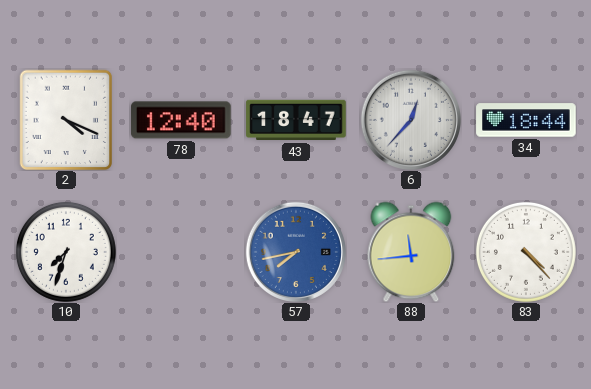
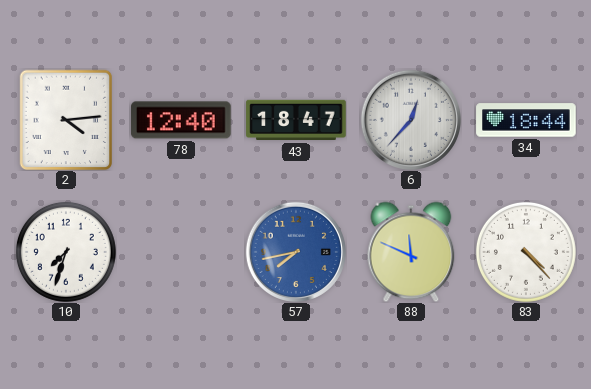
2: 4:19 -> 4:14
88: 11:44 -> 11:49
